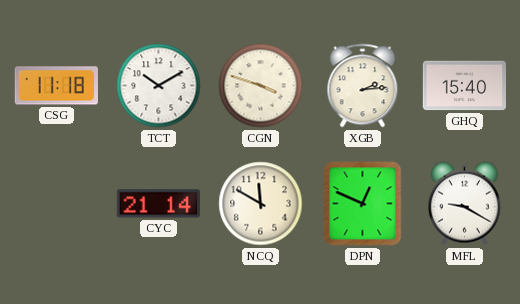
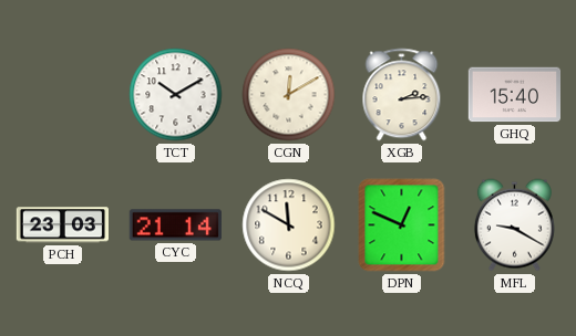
CSG: 11:18 -> none
CGN: 3:48 -> 12:10
PCH: none -> 23:03
